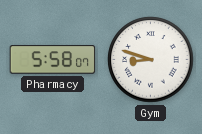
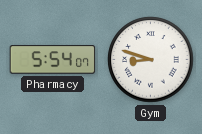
Pharmacy: 5:58 -> 5:54
